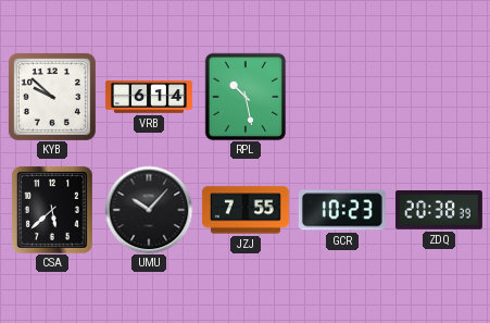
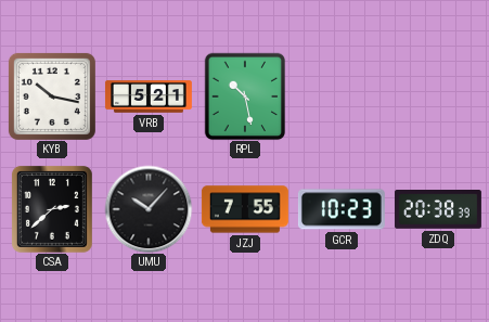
KYB: 9:52 -> 10:17
VRB: 6:14 -> 5:21
CSA: 5:38 -> 2:38
